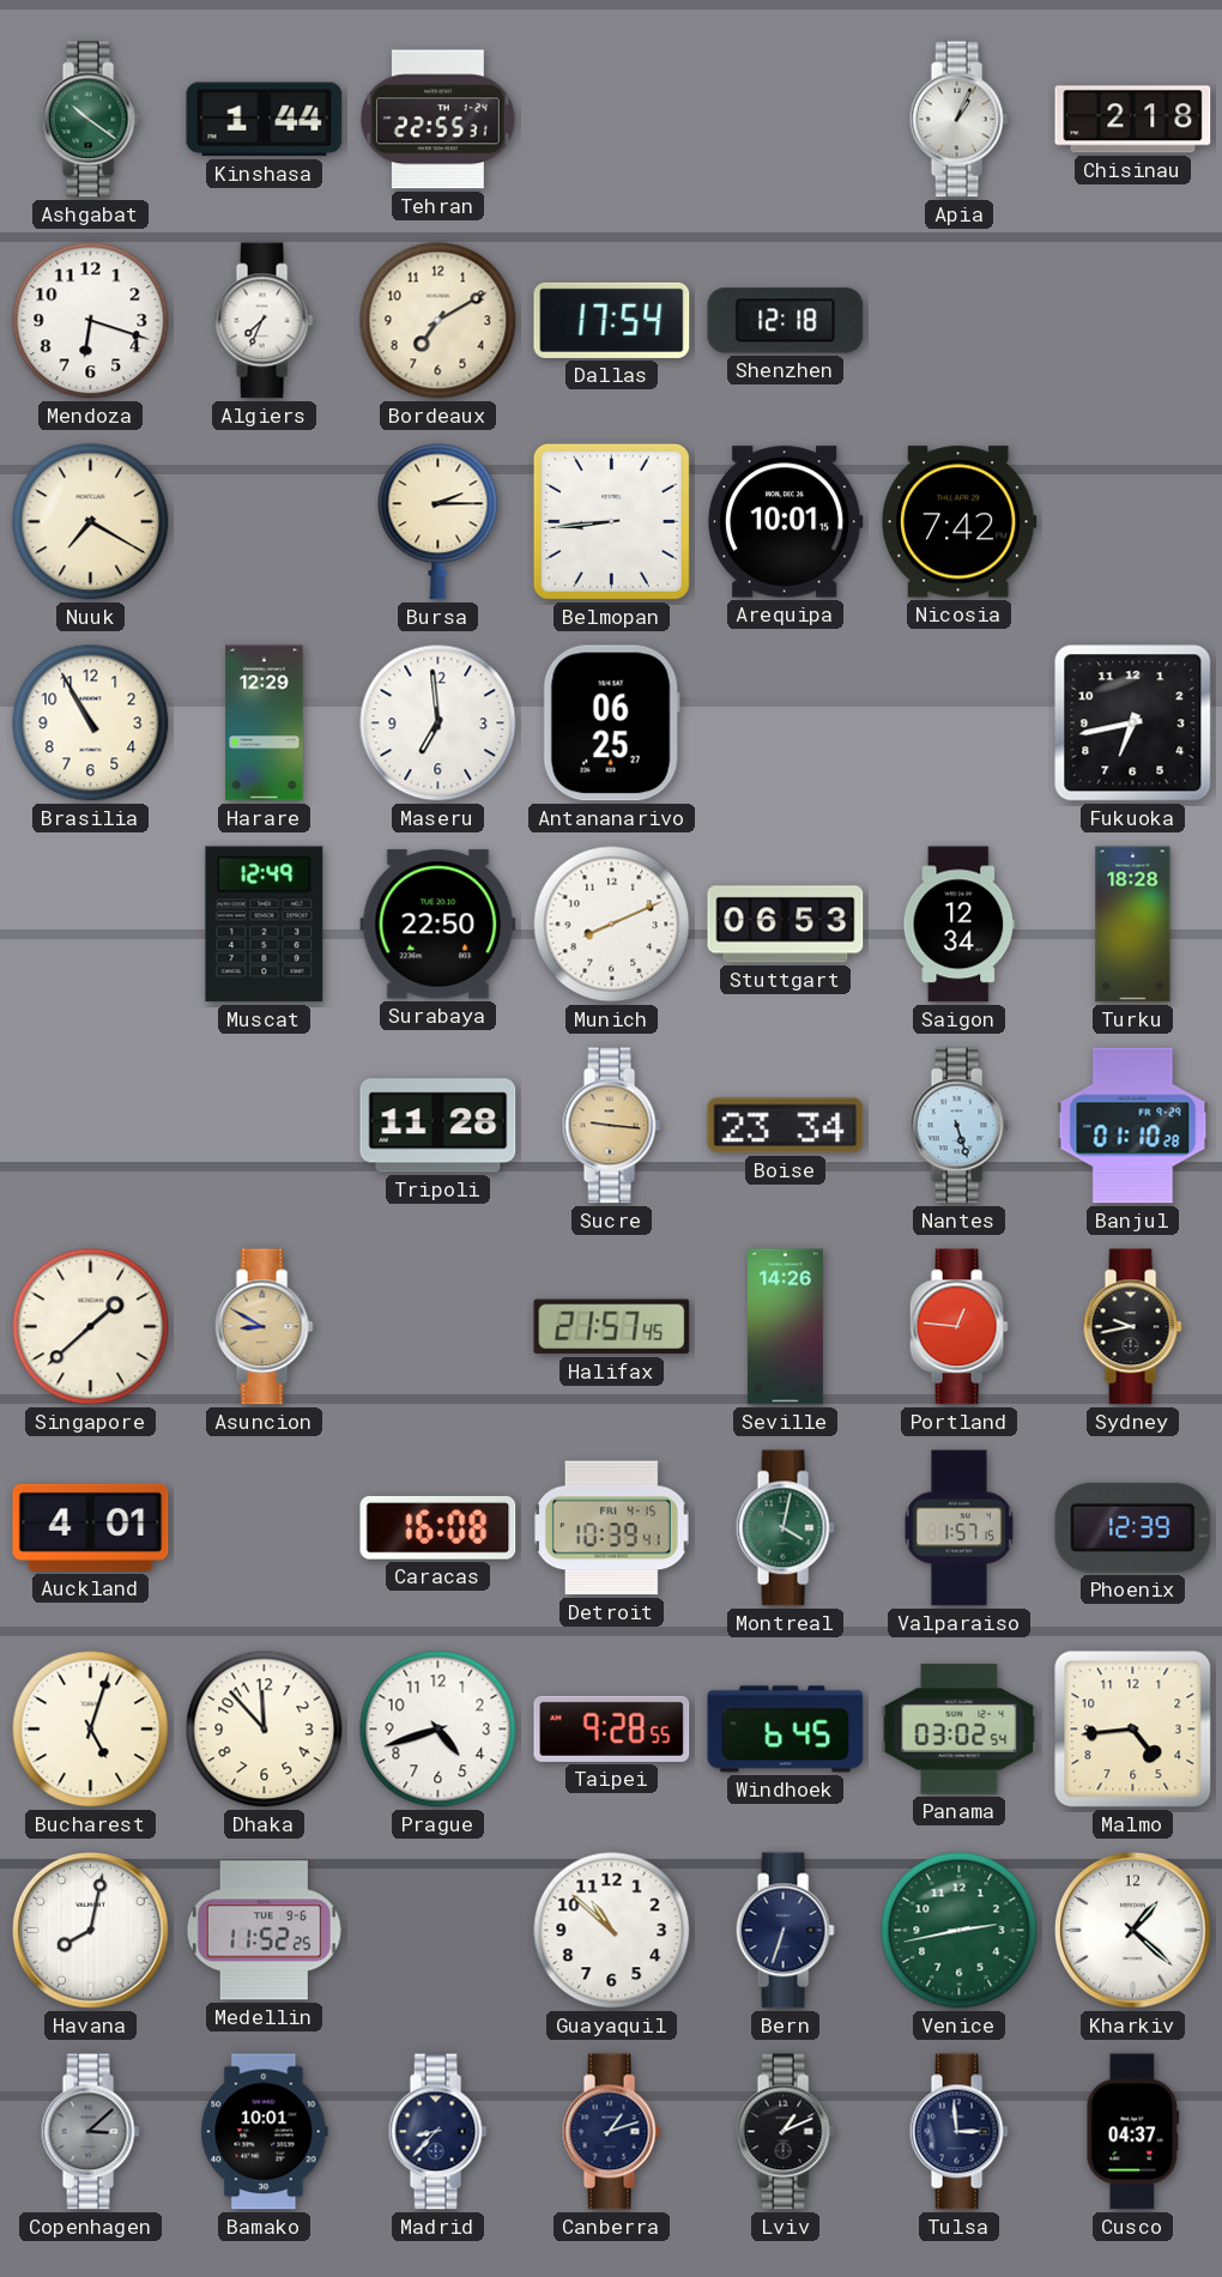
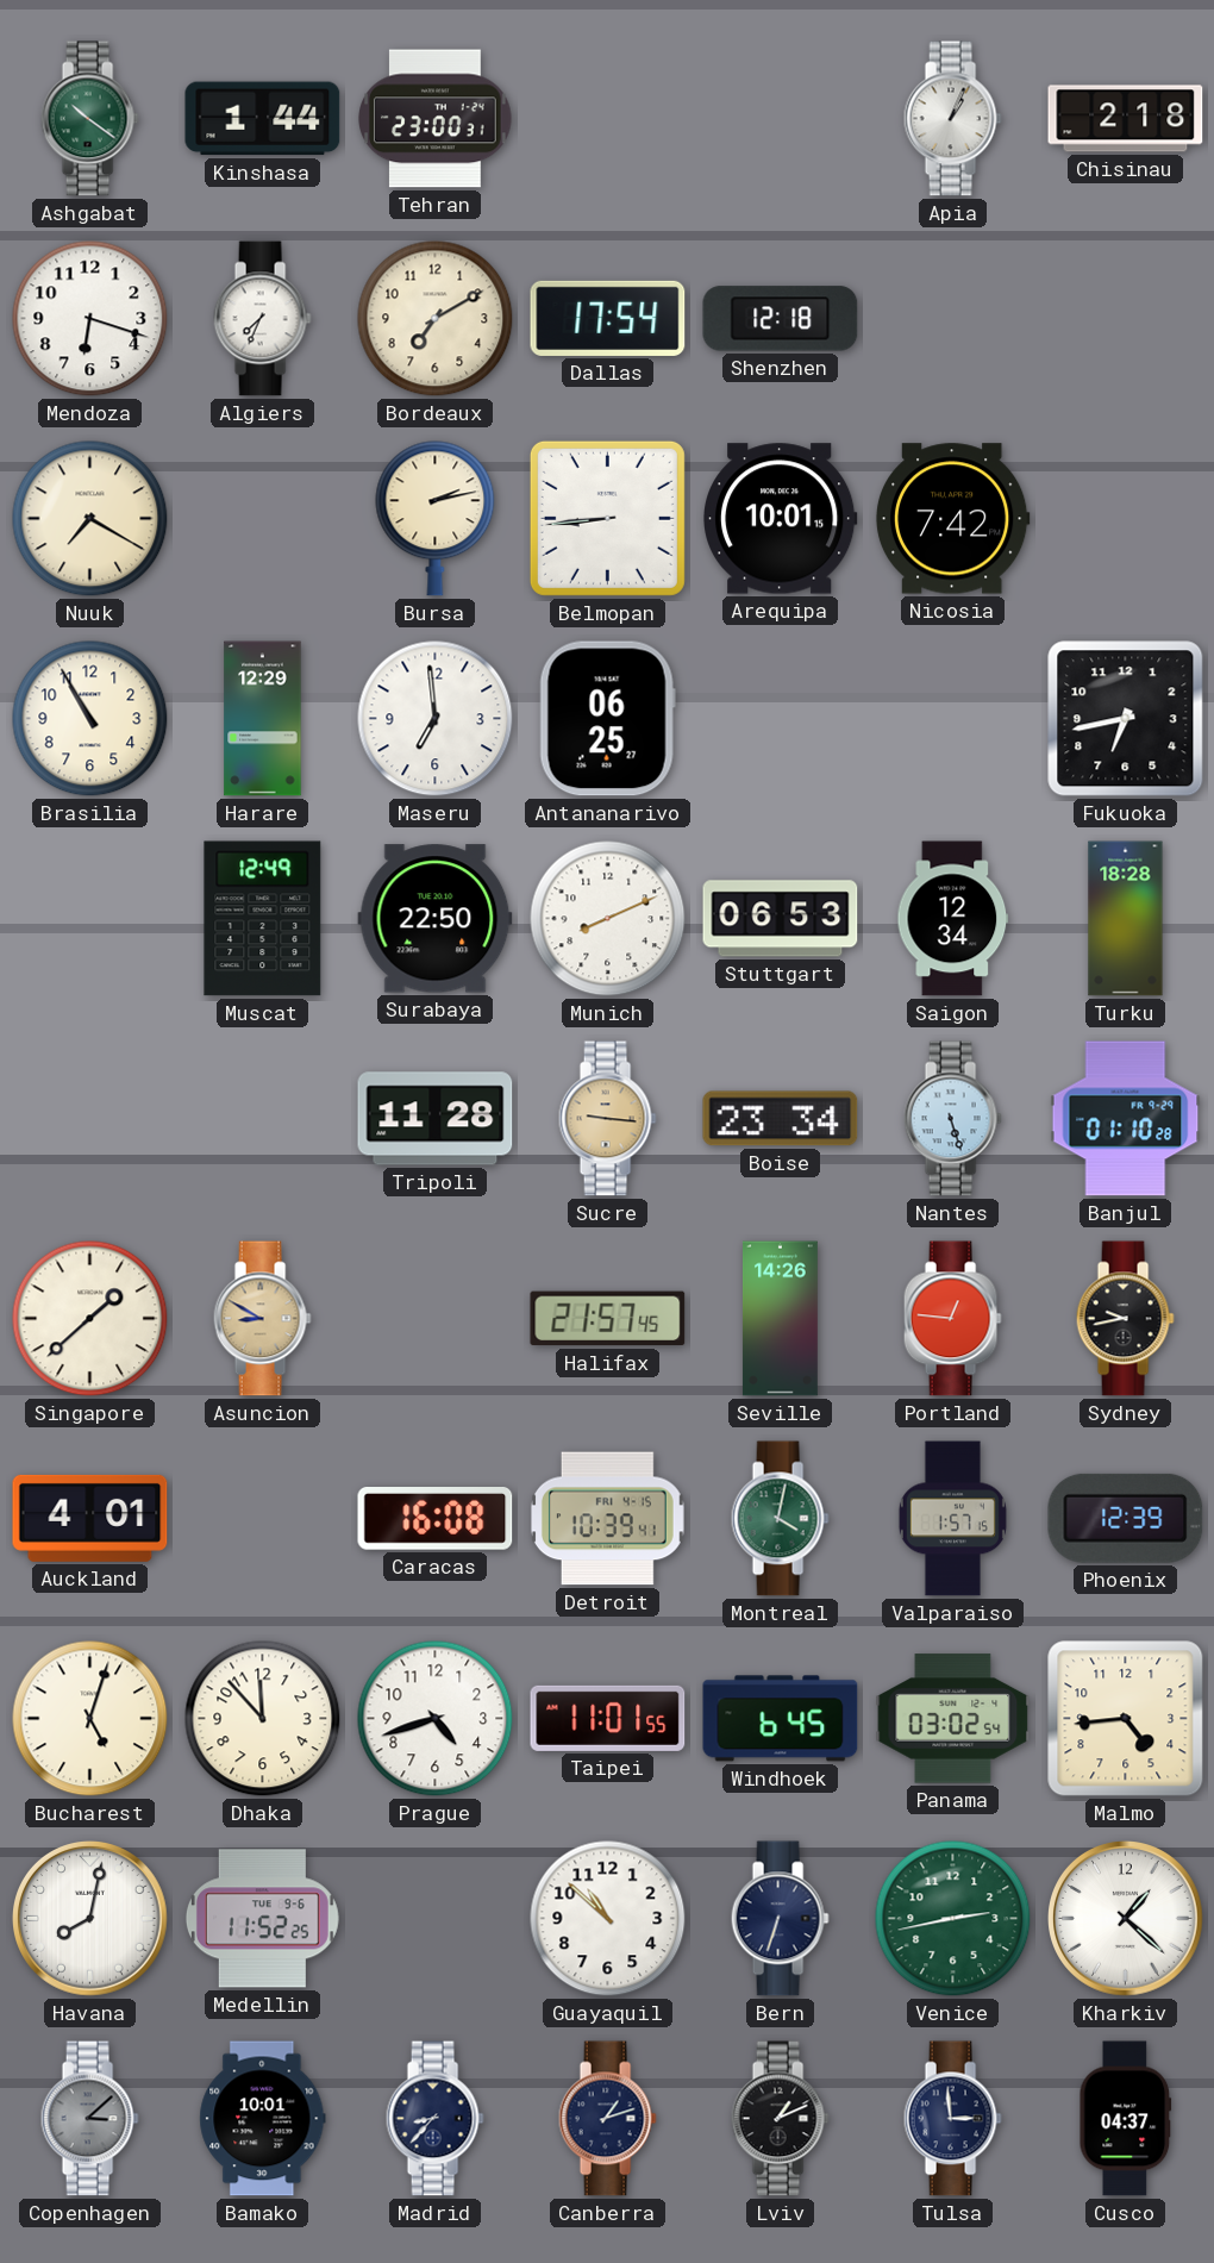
Tehran: 22:55 -> 23:00
Bursa: 2:15 -> 2:13
Taipei: 9:28 -> 11:01
